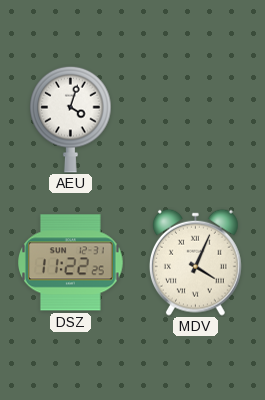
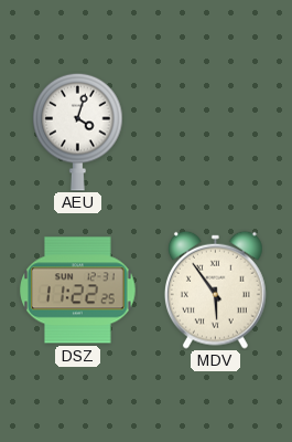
MDV: 4:04 -> 5:54
